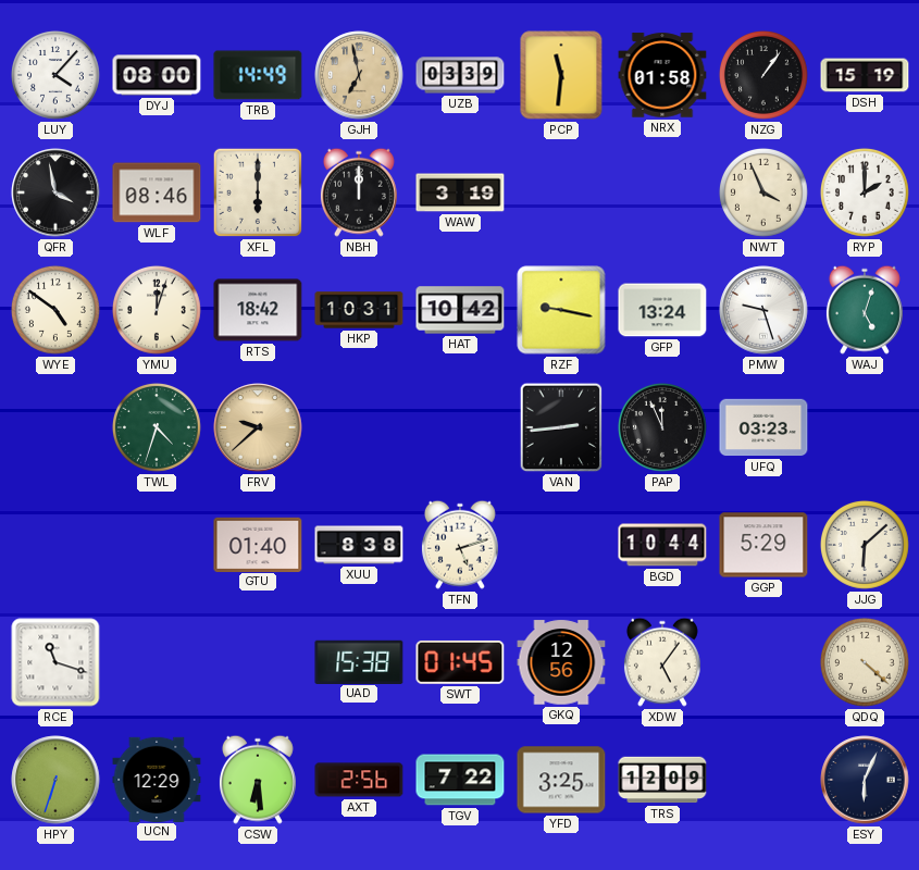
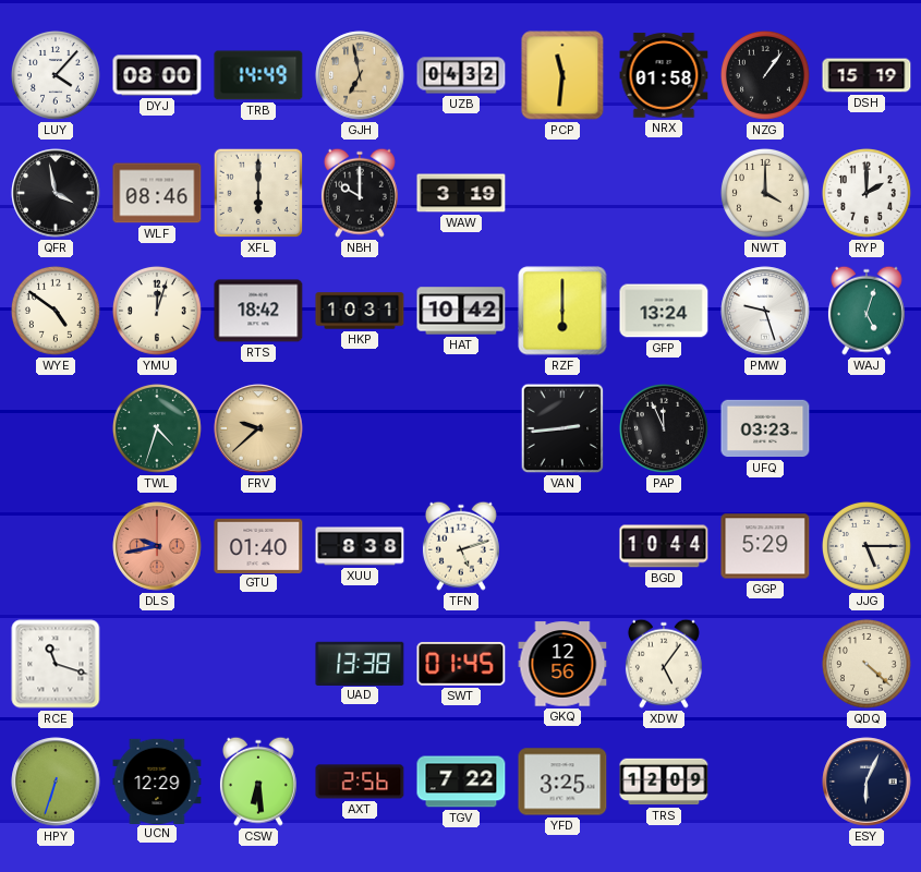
UZB: 03:39 -> 04:32
NBH: 12:00 -> 10:00
NWT: 3:56 -> 4:00
RZF: 9:17 -> 6:00
DLS: none -> 9:43
JJG: 6:08 -> 5:15
UAD: 15:38 -> 13:38
